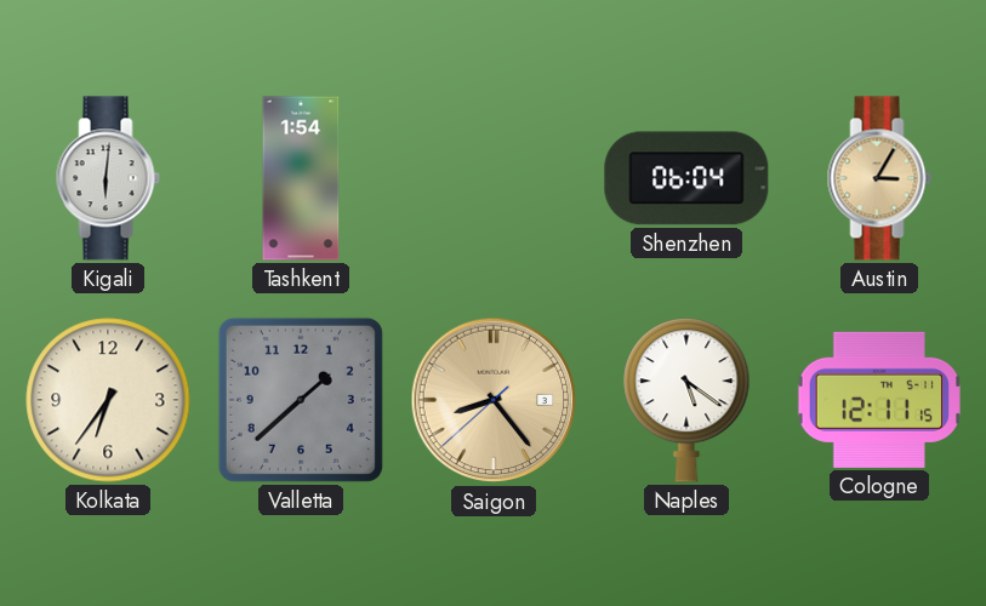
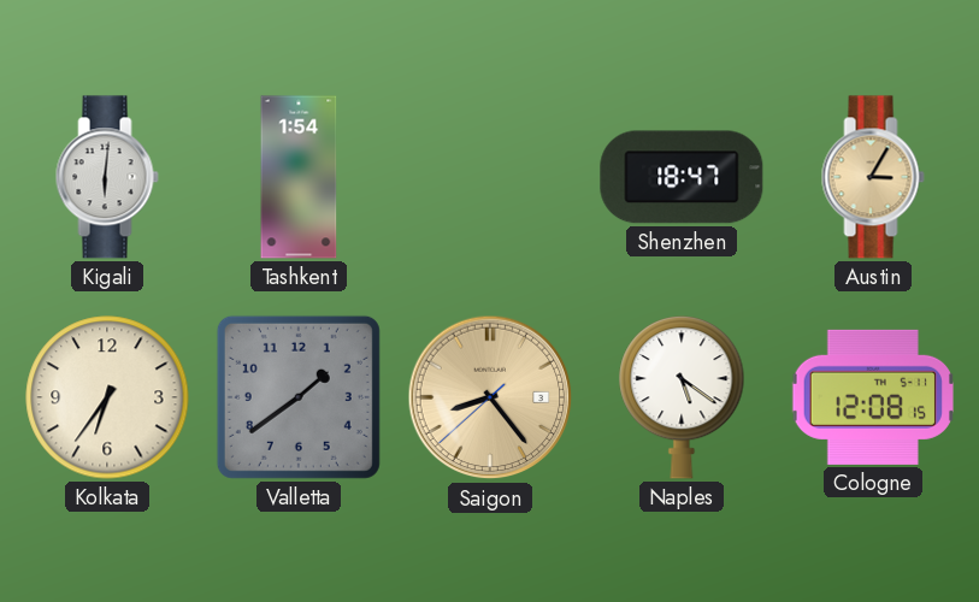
Shenzhen: 06:04 -> 18:47
Valletta: 1:38 -> 1:39
Cologne: 12:11 -> 12:08
